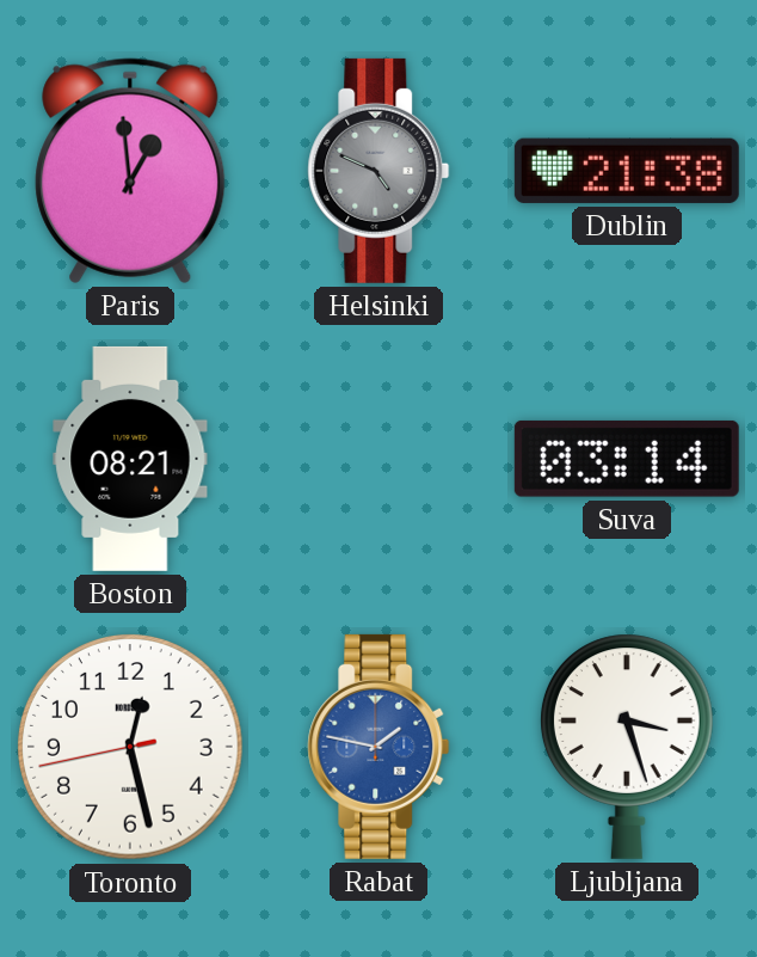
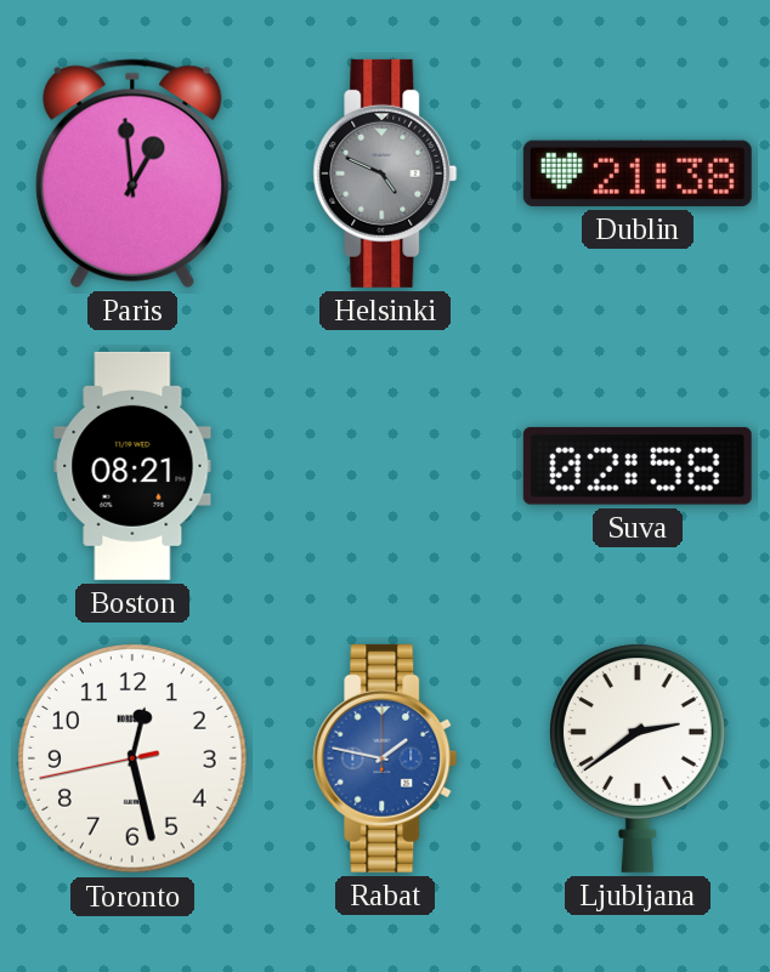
Suva: 03:14 -> 02:58
Ljubljana: 3:27 -> 2:39
